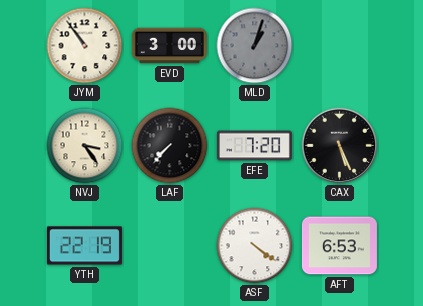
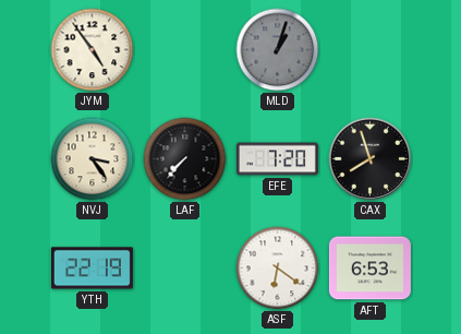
JYM: 10:54 -> 4:54
EVD: 3:00 -> none
CAX: 5:26 -> 7:57
ASF: 4:21 -> 6:21
